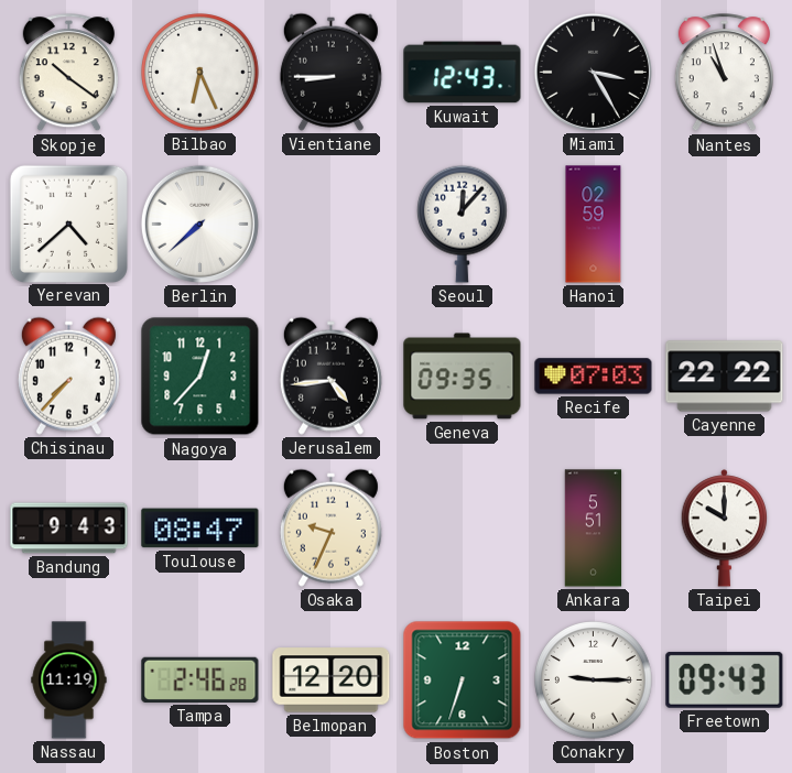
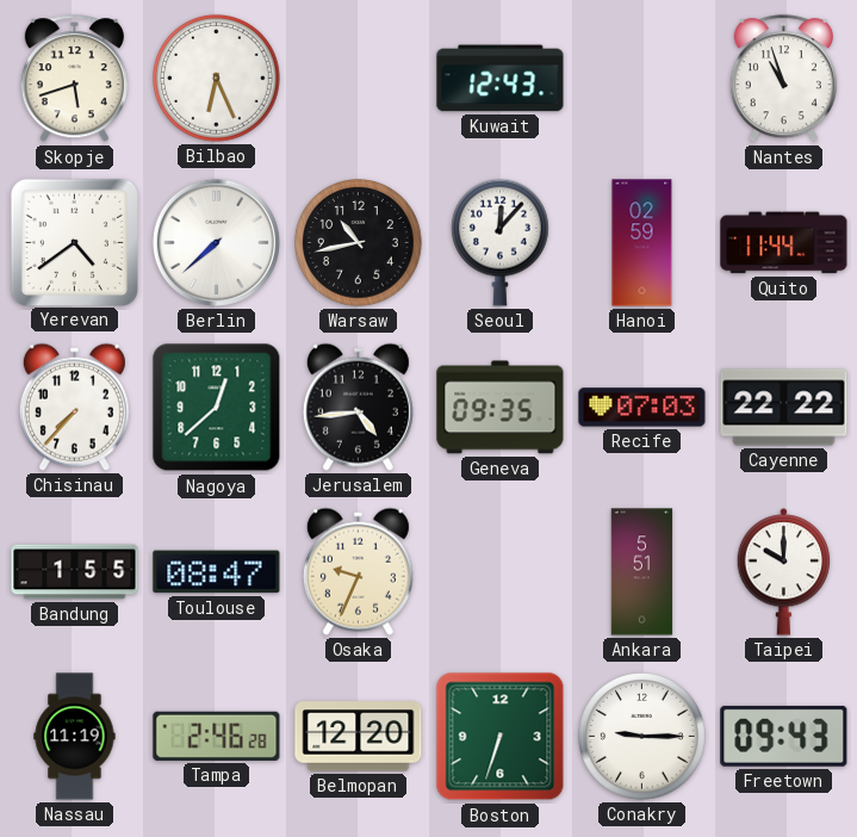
Skopje: 10:21 -> 5:42
Vientiane: 8:45 -> none
Miami: 3:25 -> none
Yerevan: 4:38 -> 4:39
Warsaw: none -> 10:43
Quito: none -> 11:44
Nagoya: 12:37 -> 12:38
Bandung: 9:43 -> 1:55
